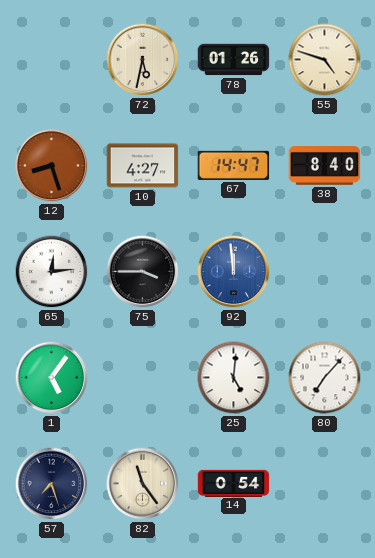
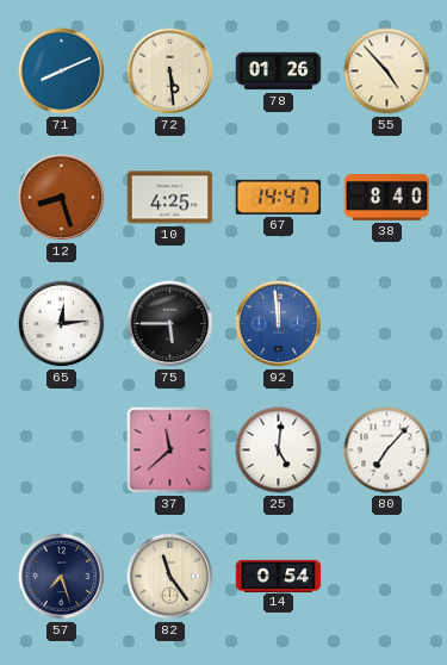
71: none -> 8:11
72: 5:32 -> 5:29
55: 4:48 -> 4:53
10: 4:27 -> 4:25
75: 3:45 -> 5:45
1: 5:06 -> none
37: none -> 11:38
